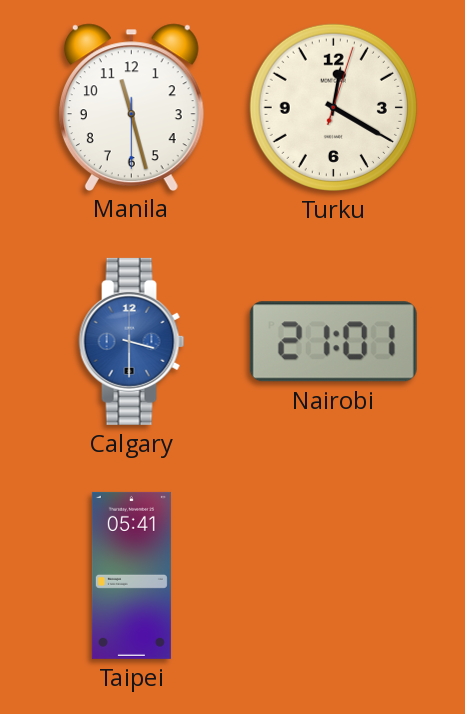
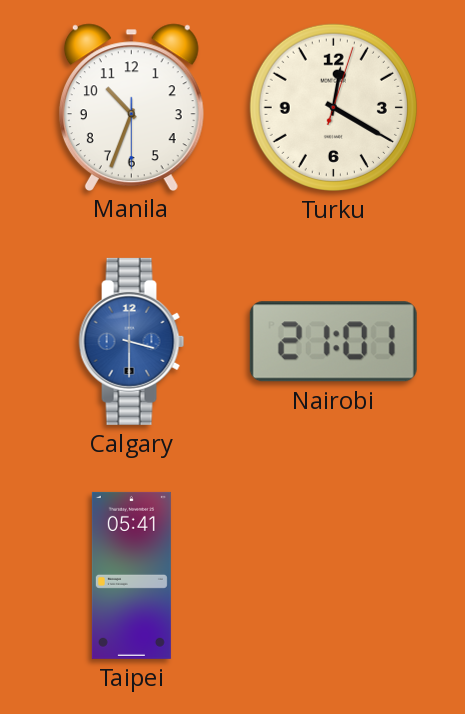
Manila: 11:27 -> 10:33
